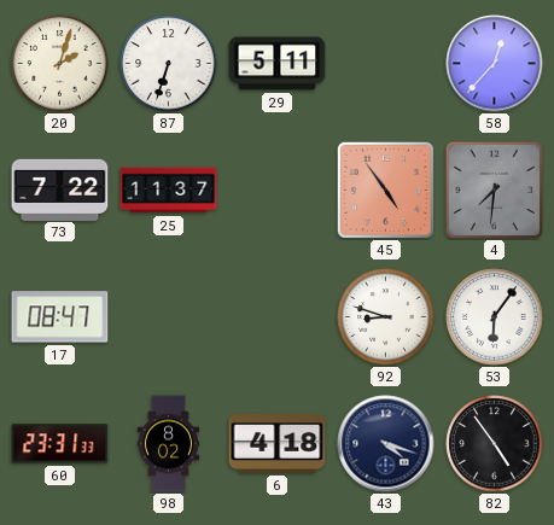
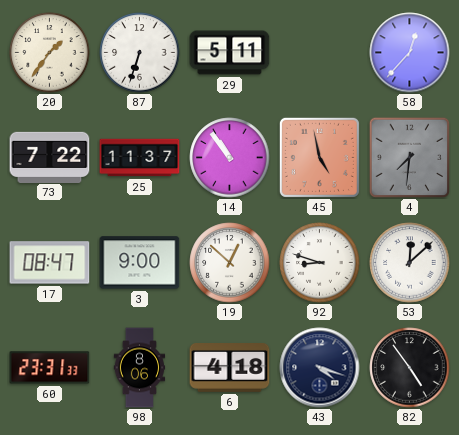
20: 2:03 -> 1:36
14: none -> 10:54
45: 4:54 -> 4:58
3: none -> 9:00
19: none -> 12:52
53: 6:06 -> 12:08
98: 8:02 -> 8:06
